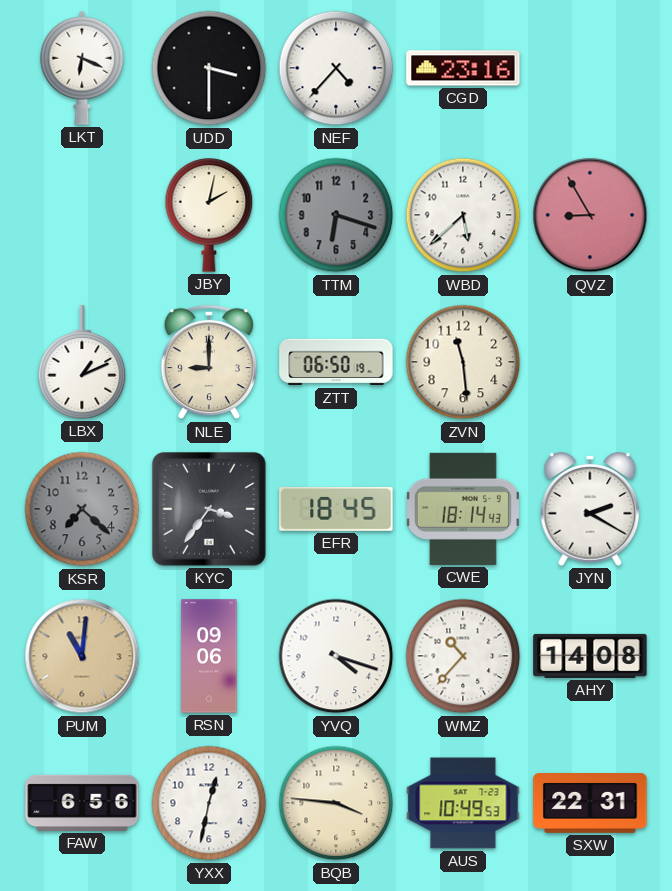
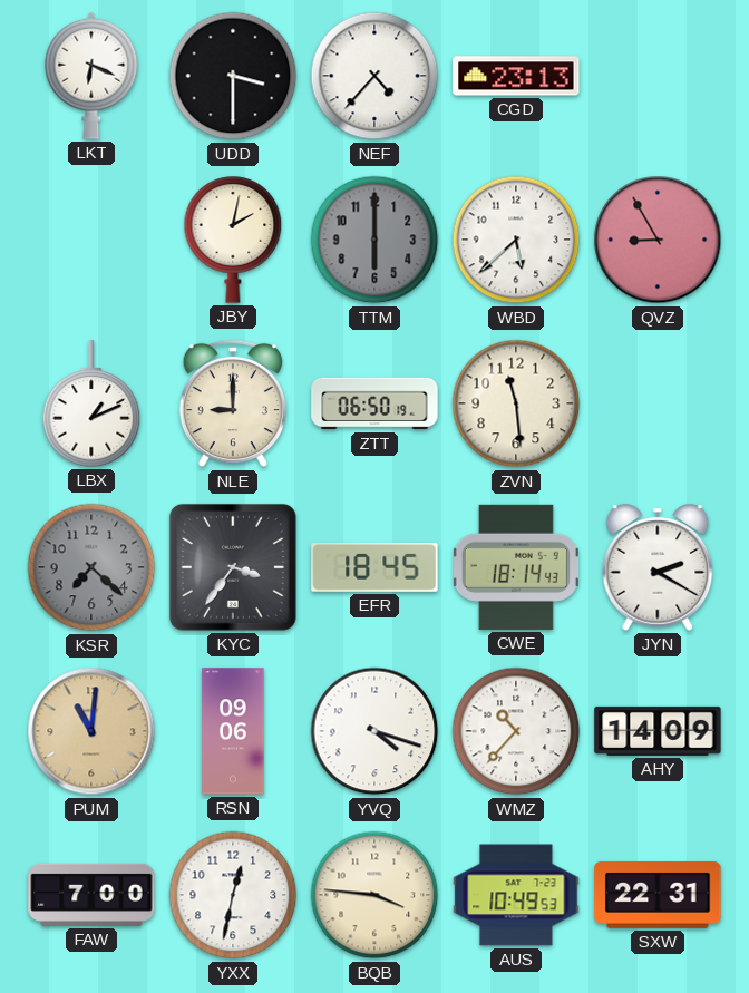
CGD: 23:16 -> 23:13
TTM: 6:18 -> 6:00
AHY: 14:08 -> 14:09
FAW: 6:56 -> 7:00
